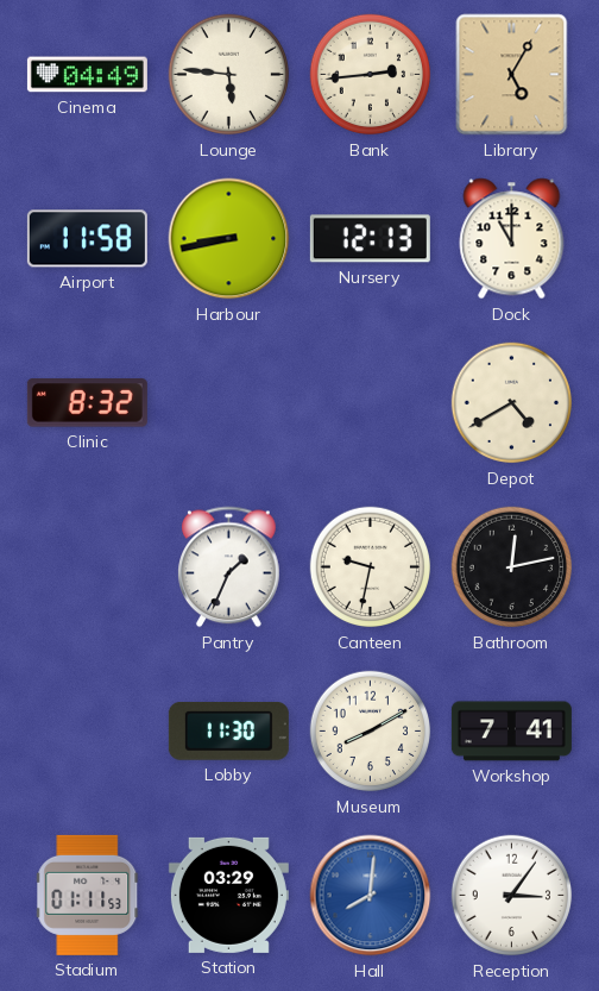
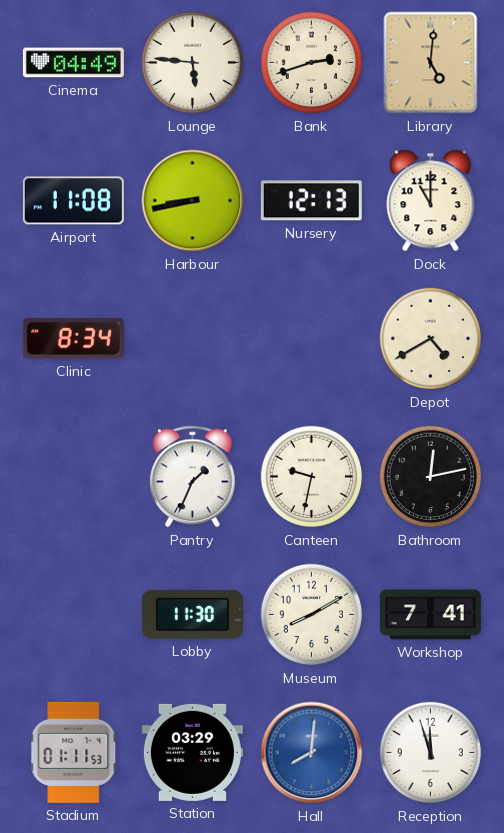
Bank: 2:44 -> 2:42
Library: 5:05 -> 5:01
Airport: 11:58 -> 11:08
Clinic: 8:32 -> 8:34
Reception: 3:06 -> 11:57
